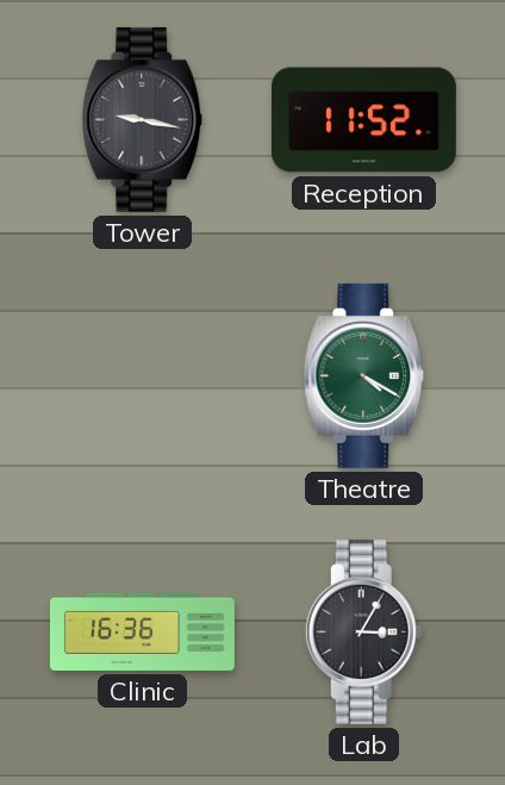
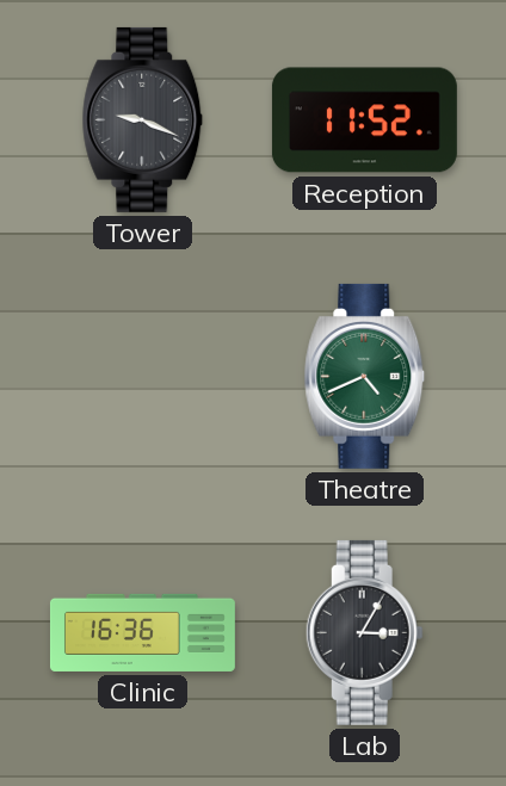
Tower: 9:17 -> 9:19
Theatre: 4:20 -> 4:41
